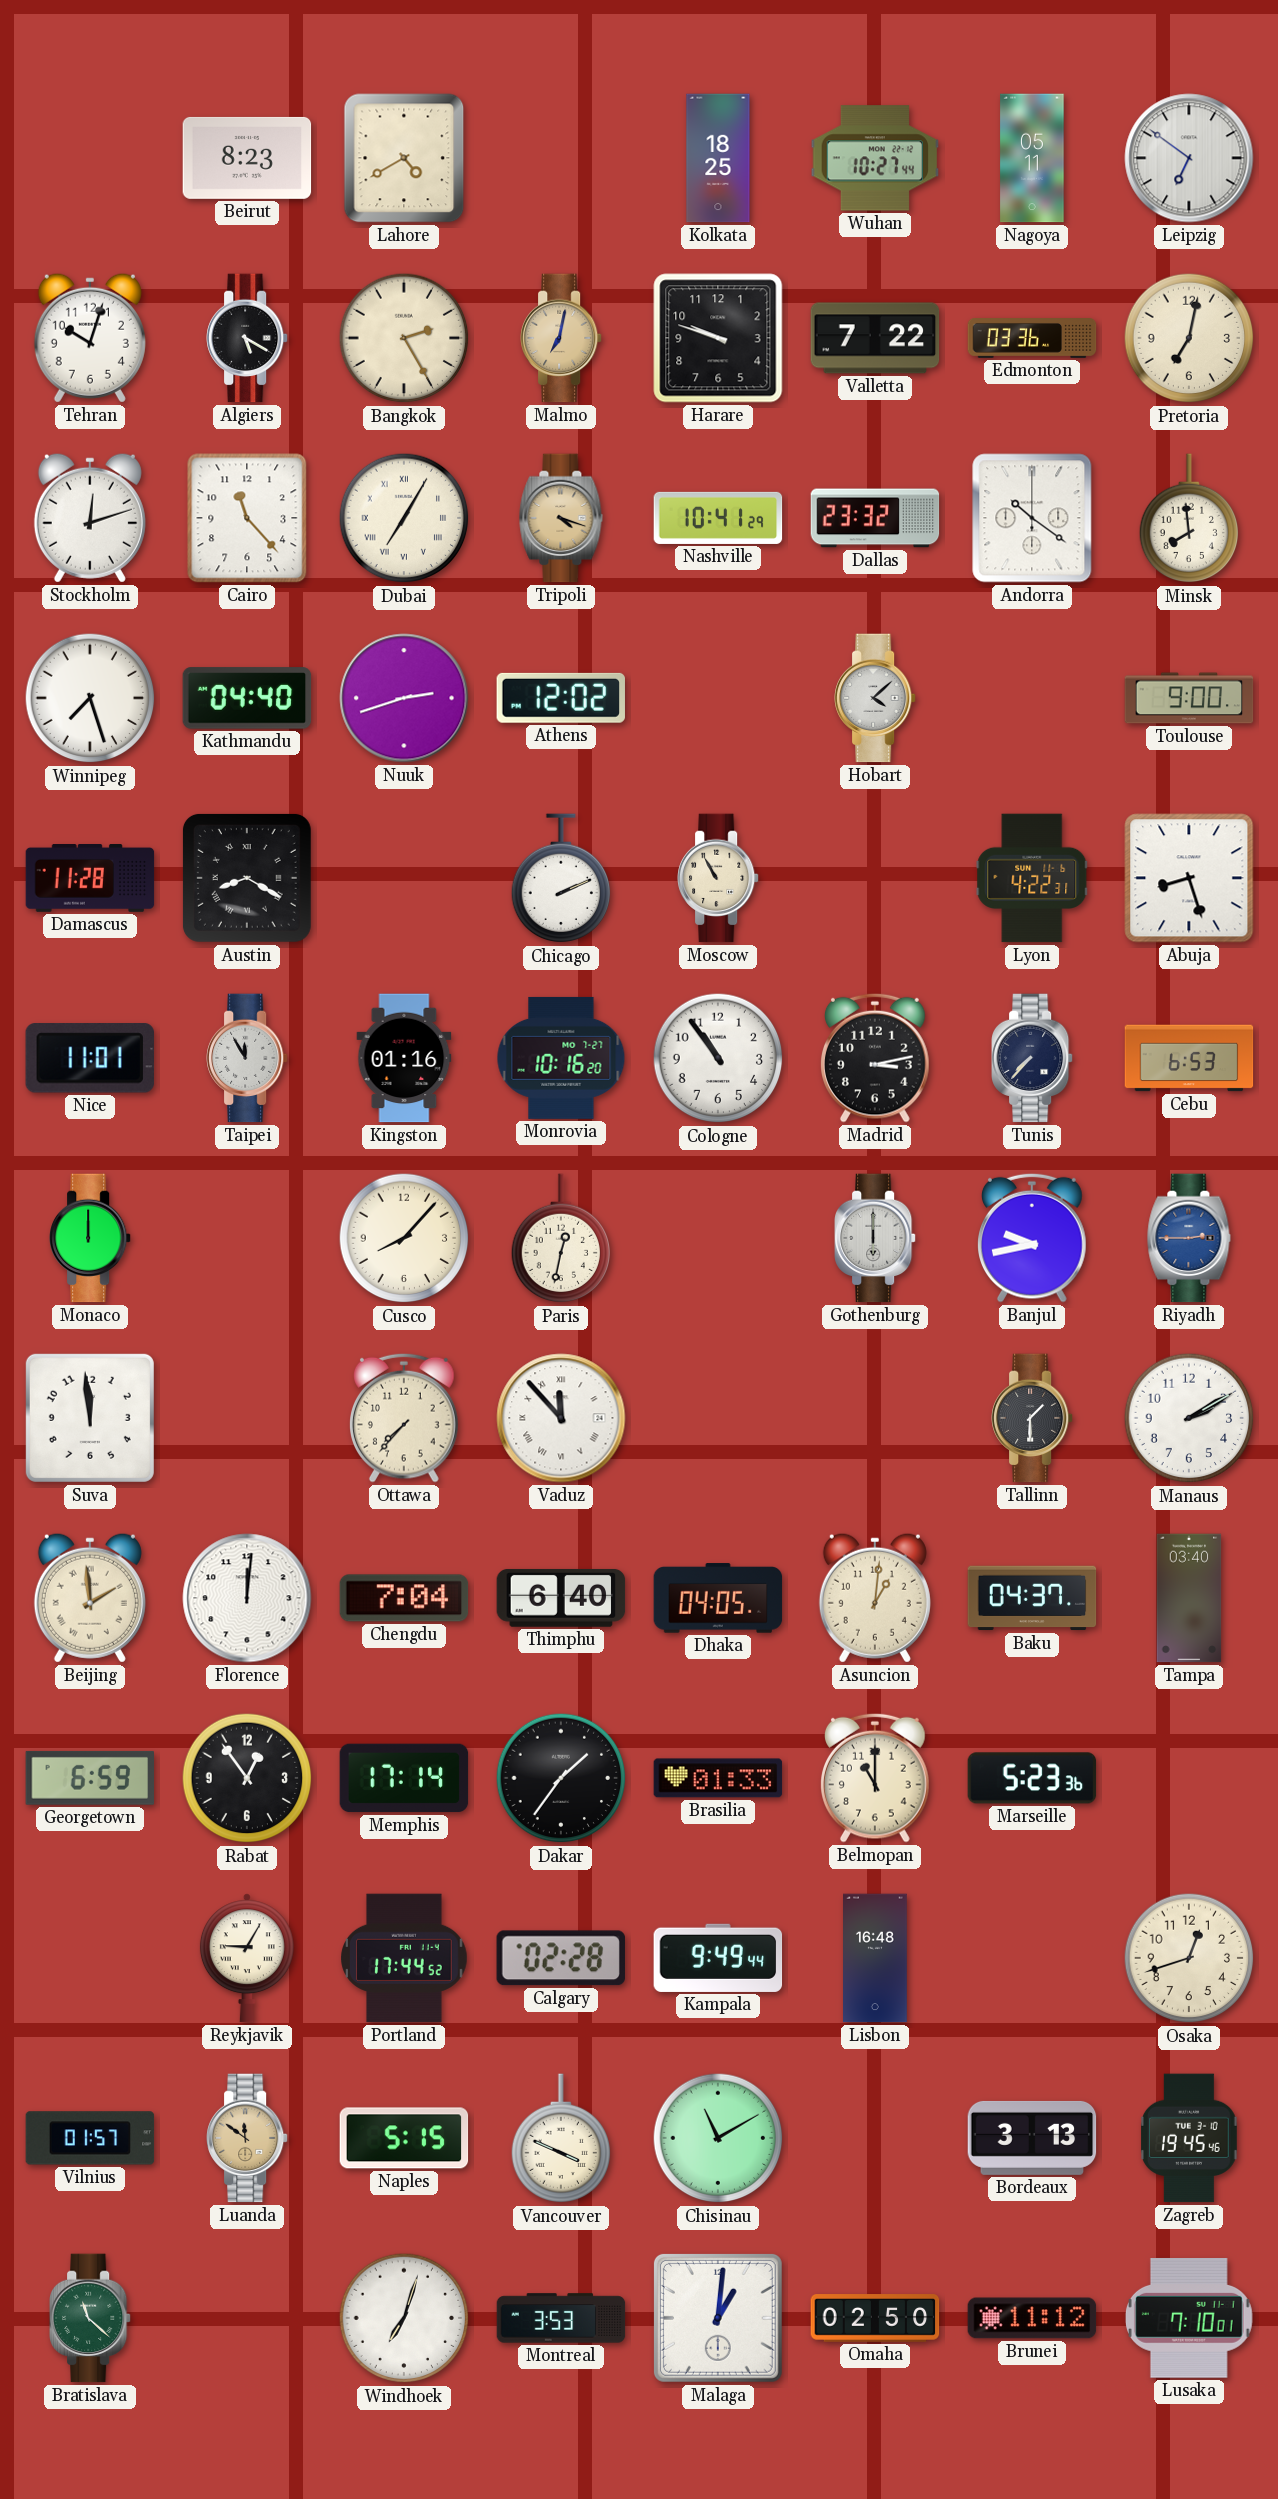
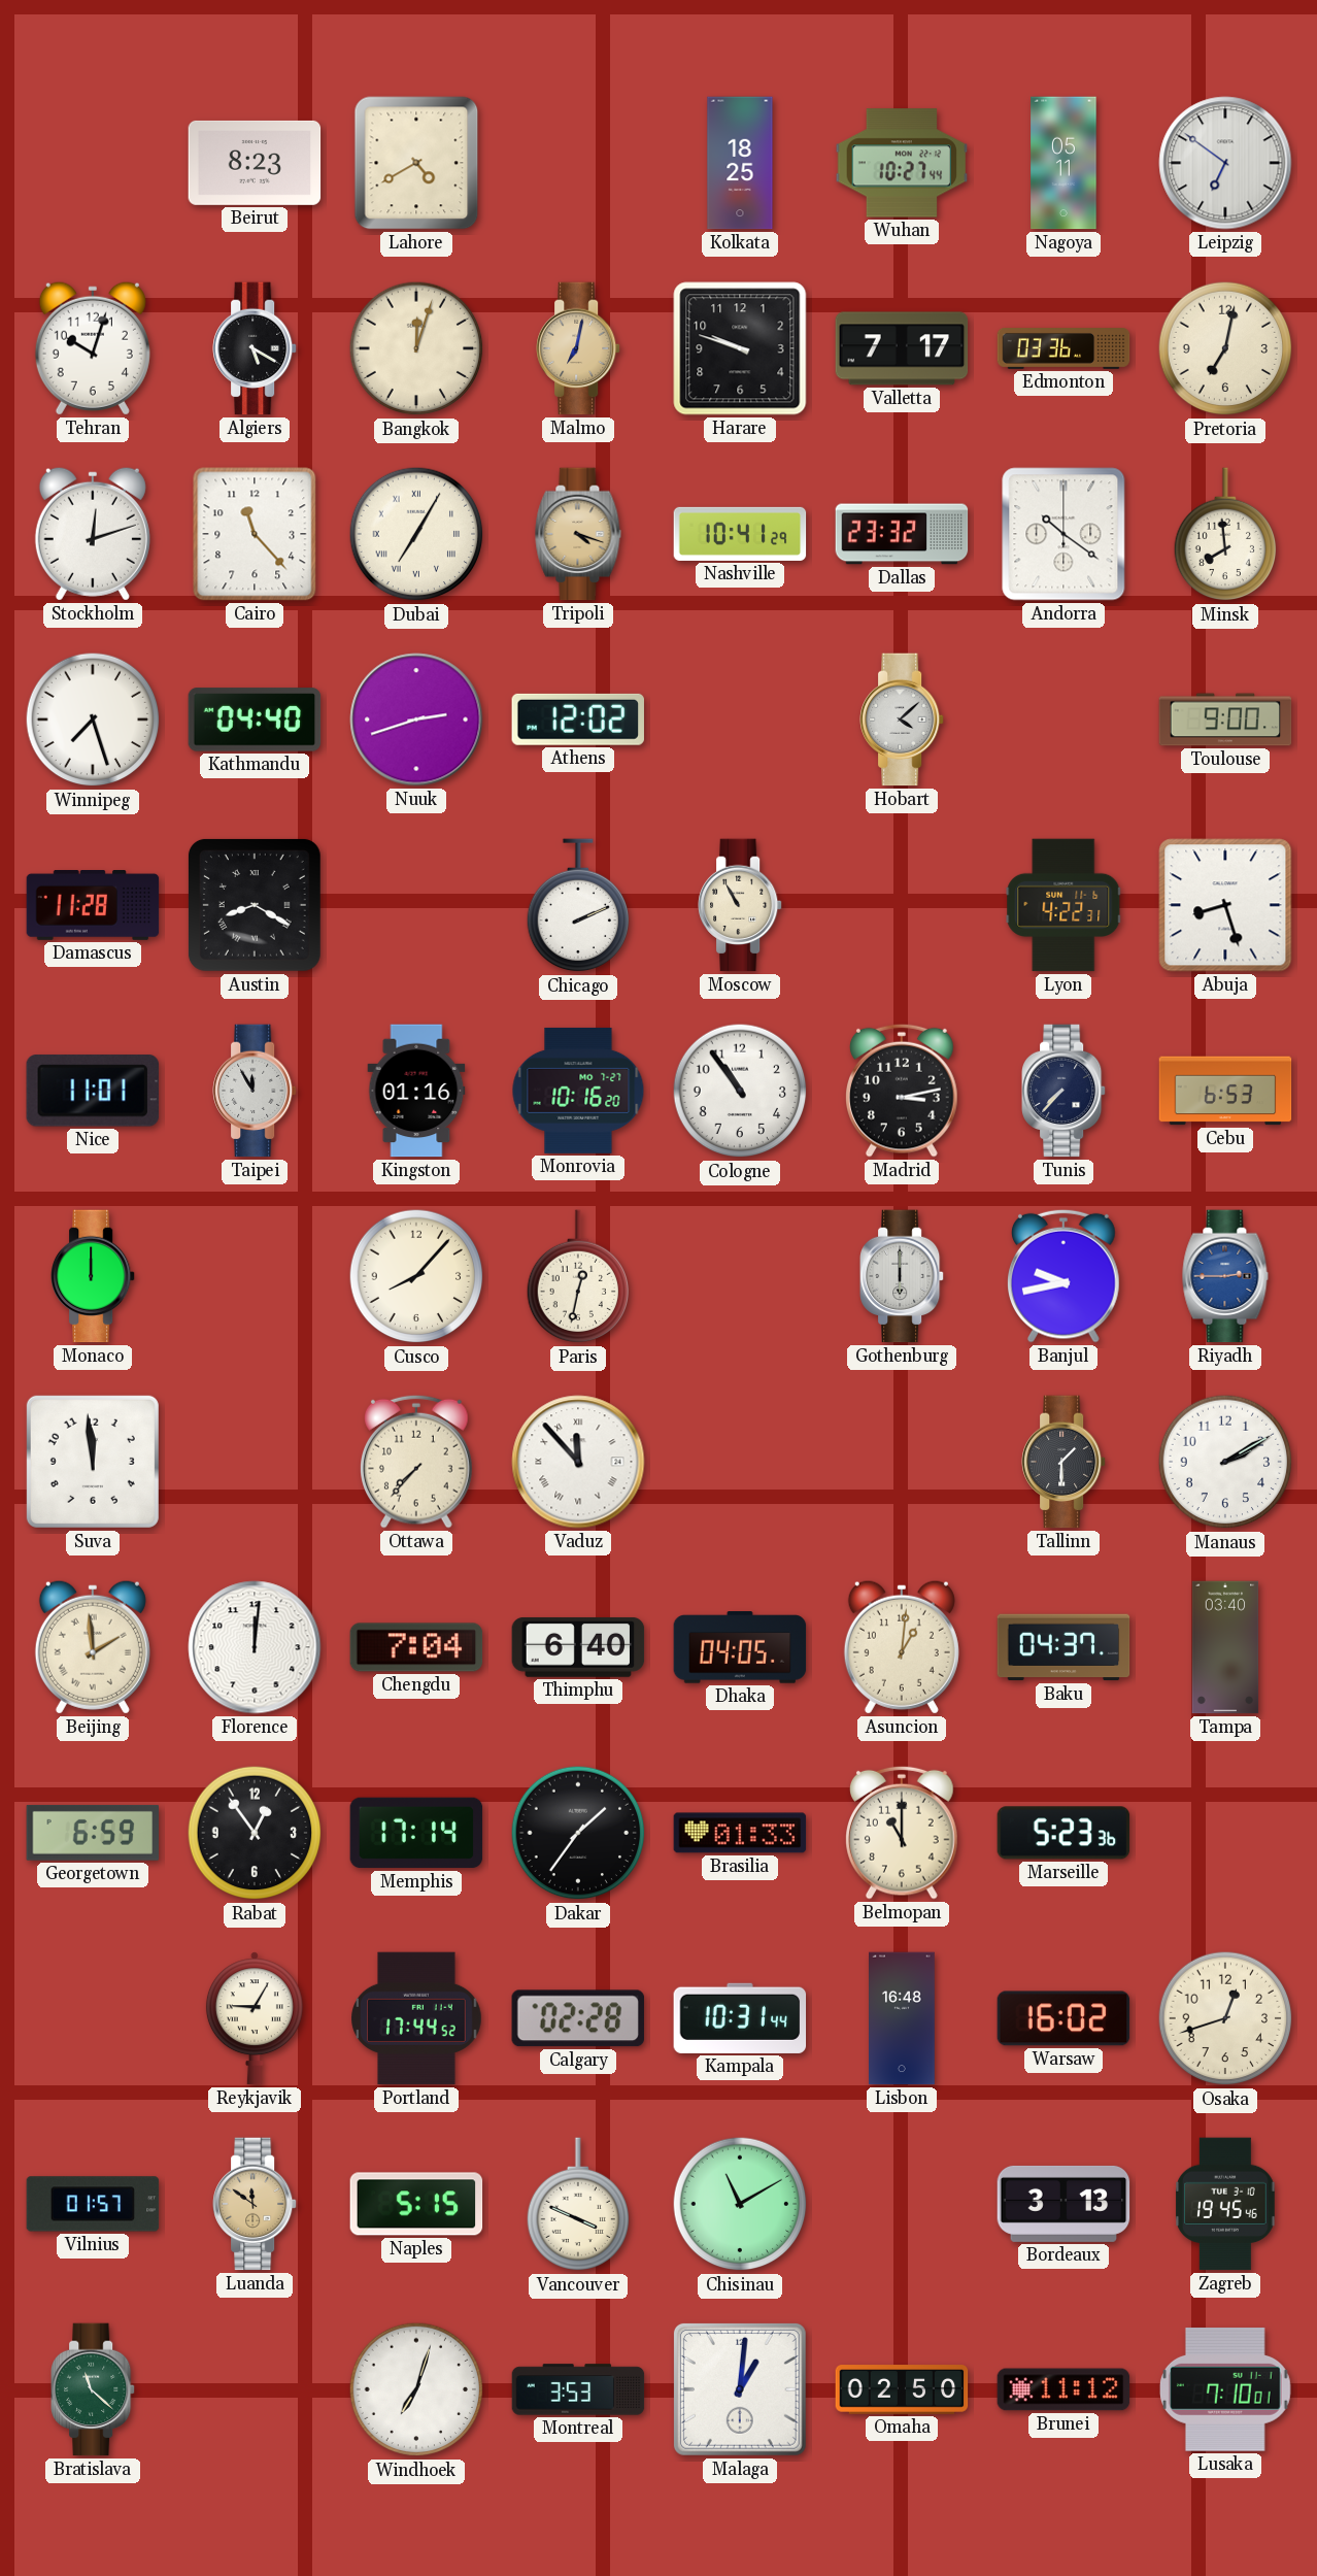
Bangkok: 2:25 -> 12:03
Valletta: 7:22 -> 7:17
Kampala: 9:49 -> 10:31
Warsaw: none -> 16:02
